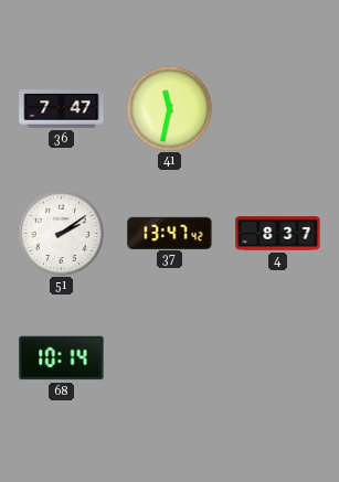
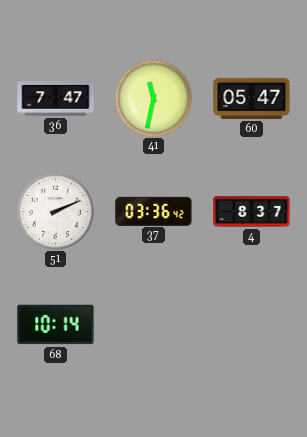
60: none -> 05:47
51: 2:09 -> 2:11
37: 13:47 -> 03:36
